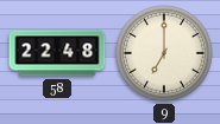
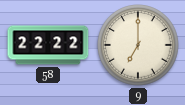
58: 22:48 -> 22:22
